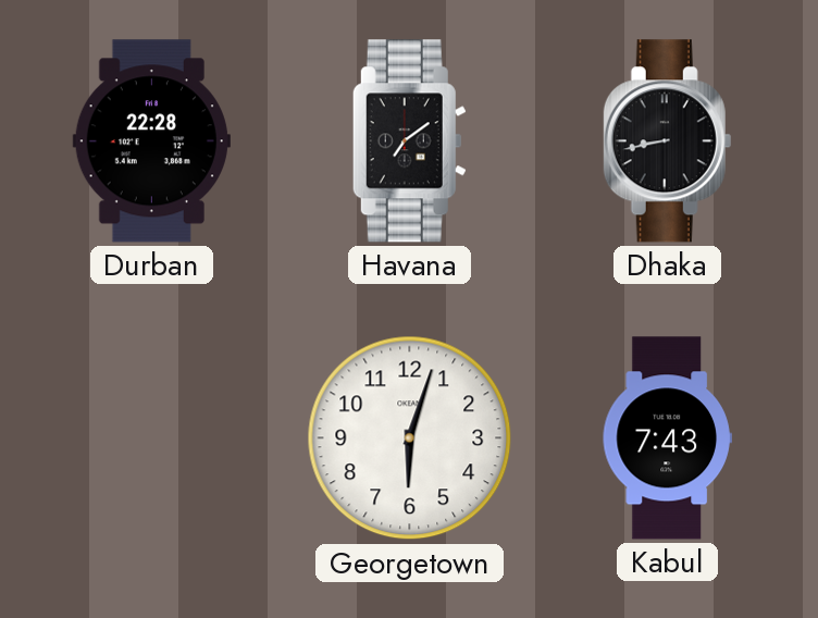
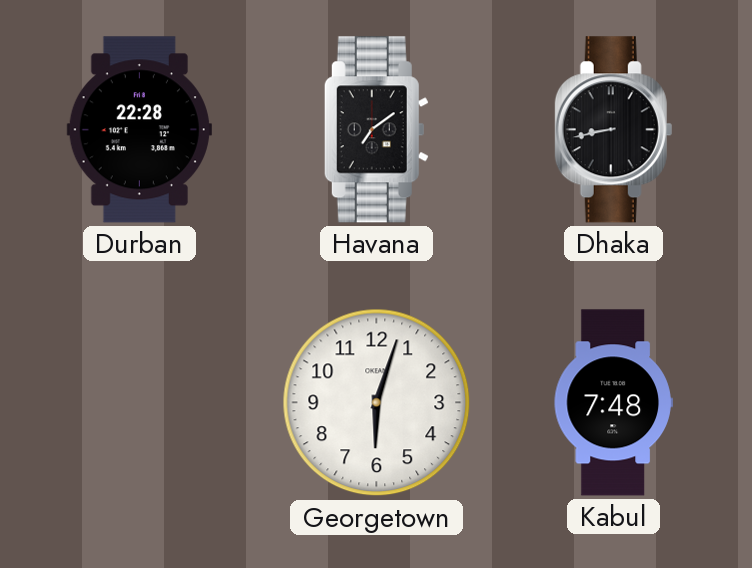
Kabul: 7:43 -> 7:48
